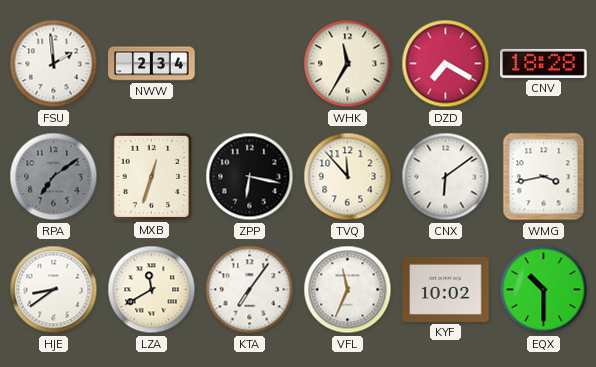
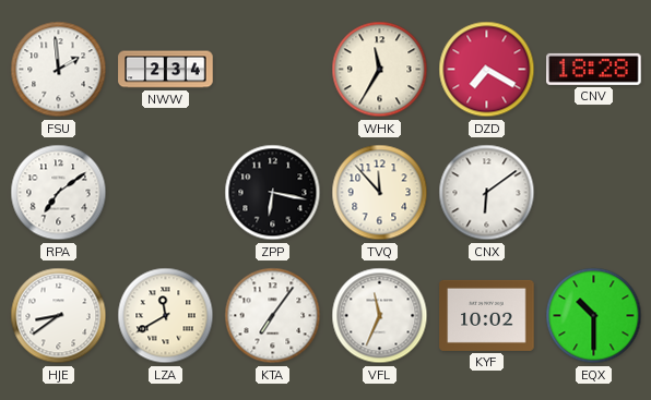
RPA dial: grey -> white
MXB: 12:33 -> none
WMG: 3:43 -> none
